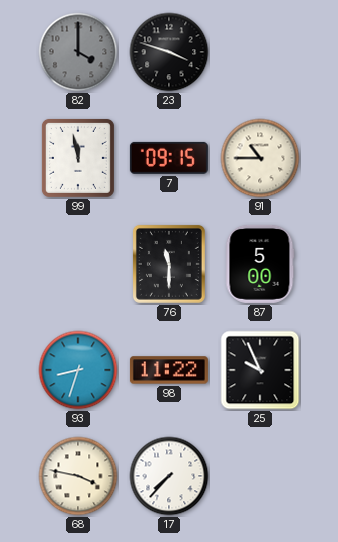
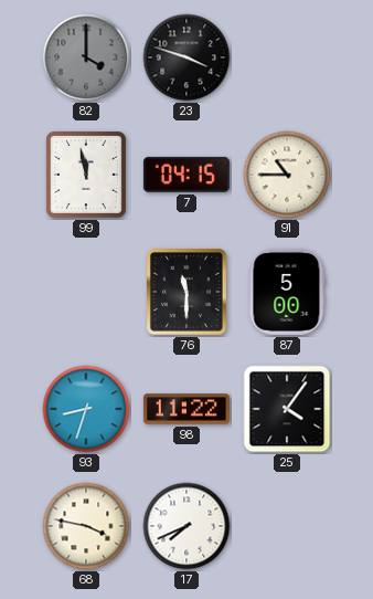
7: 09:15 -> 04:15
25: 9:56 -> 4:06
17: 7:37 -> 7:41
